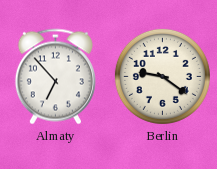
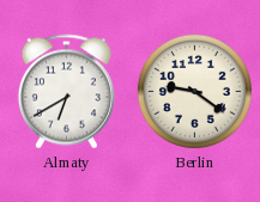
Almaty: 6:53 -> 6:40
